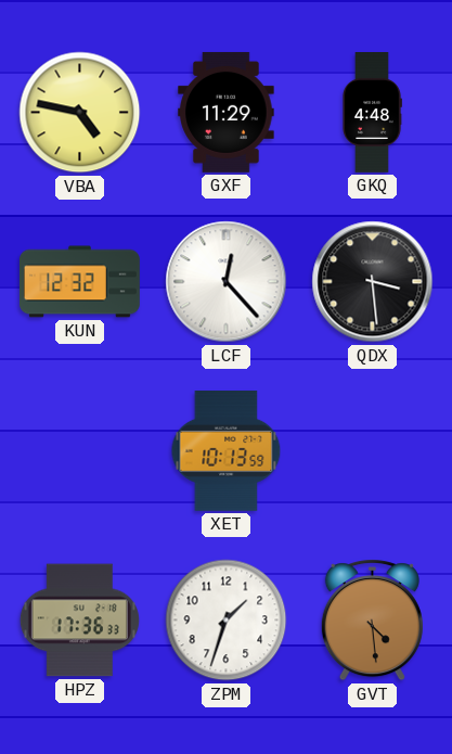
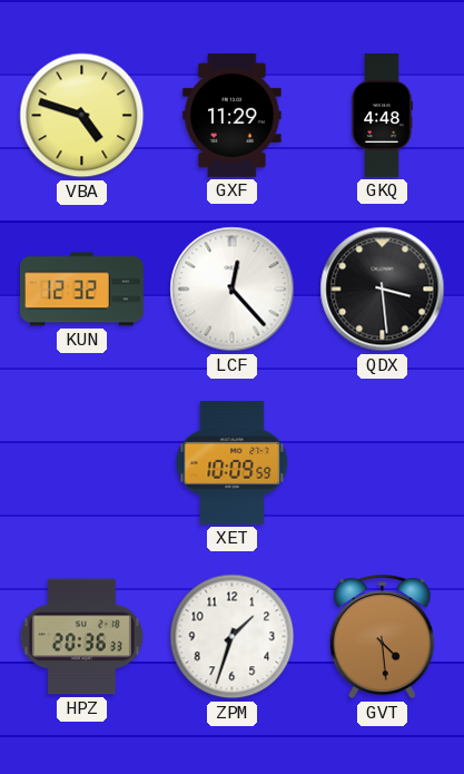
VBA: 4:47 -> 4:48
XET: 10:13 -> 10:09
HPZ: 17:36 -> 20:36
